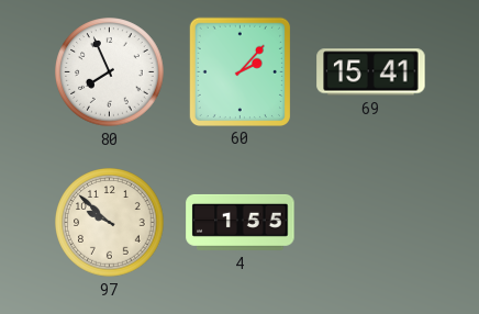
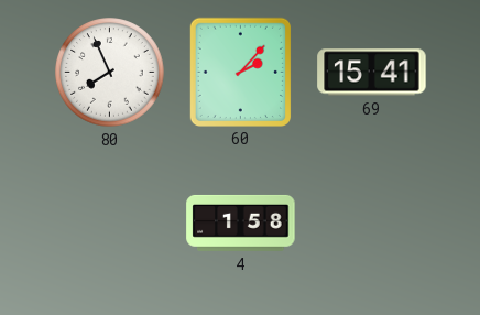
97: 9:52 -> none
4: 1:55 -> 1:58
